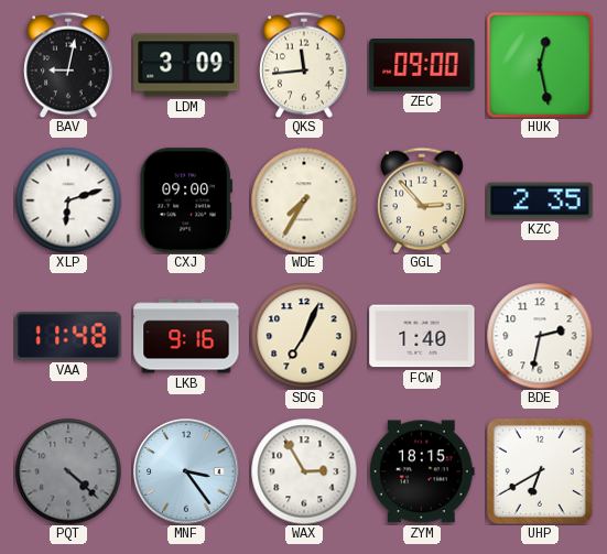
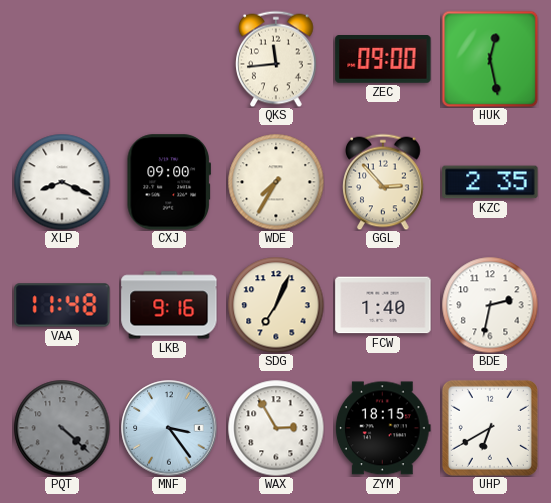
BAV: 9:02 -> none
LDM: 3:09 -> none
XLP: 6:12 -> 8:19
